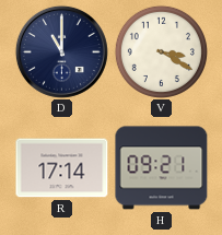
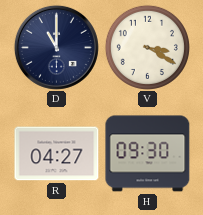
R: 17:14 -> 04:27
H: 09:21 -> 09:30
